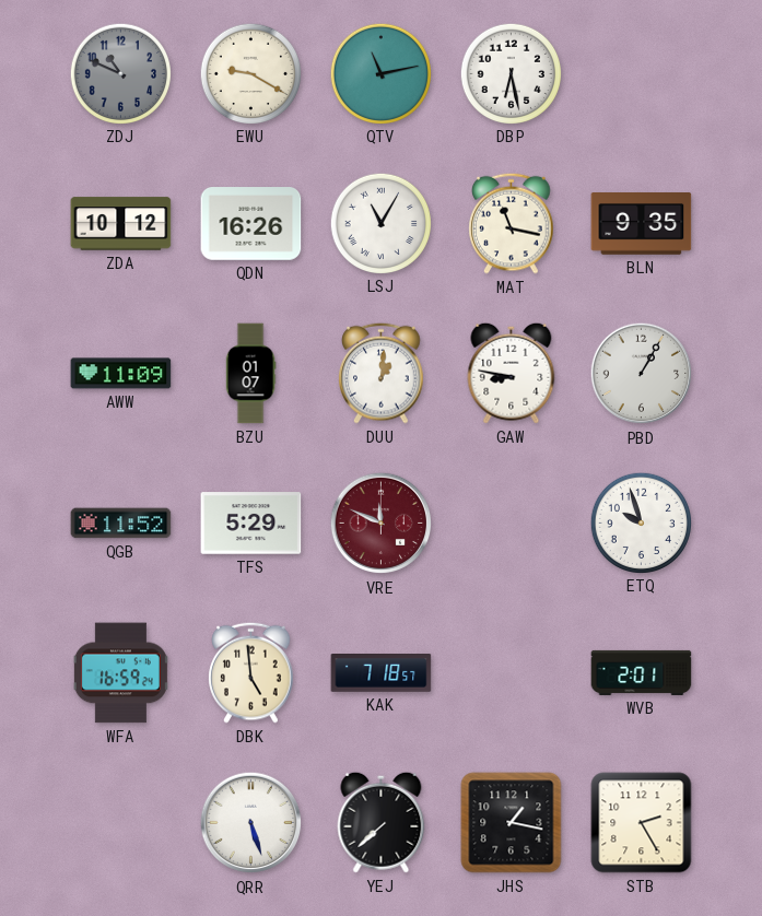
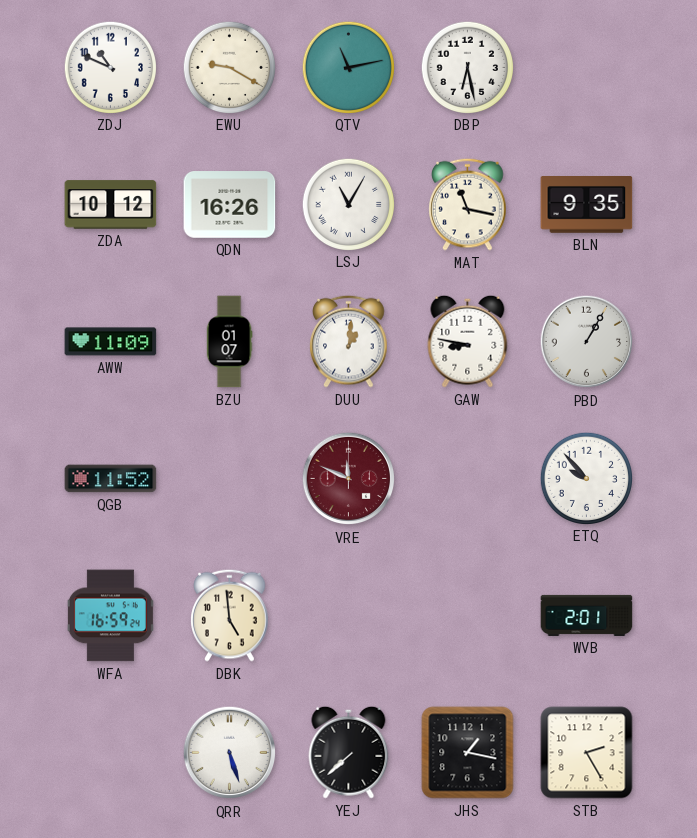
ZDJ dial: grey -> white
TFS: 5:29 -> none
ETQ: 9:57 -> 9:53
KAK: 7:18 -> none
